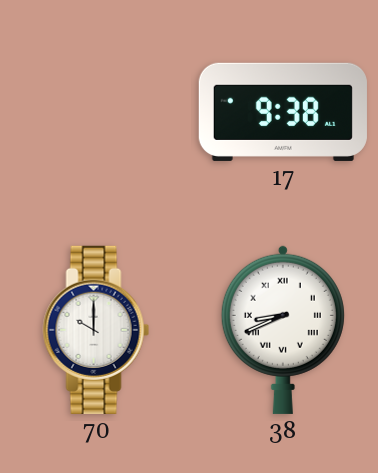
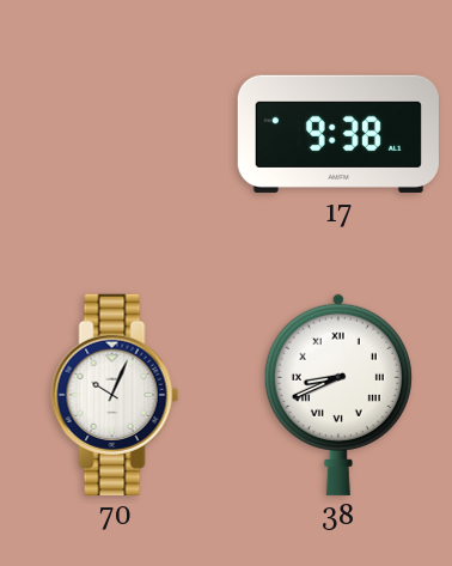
70: 10:00 -> 10:04
